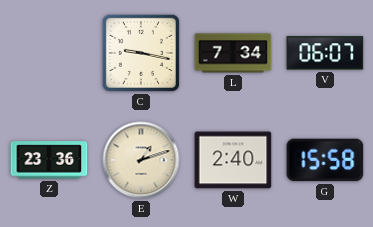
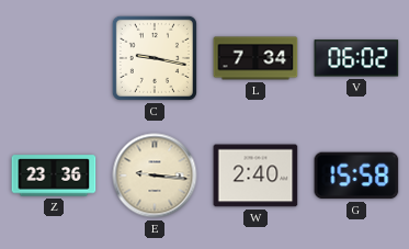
V: 06:07 -> 06:02
E: 1:12 -> 9:16
